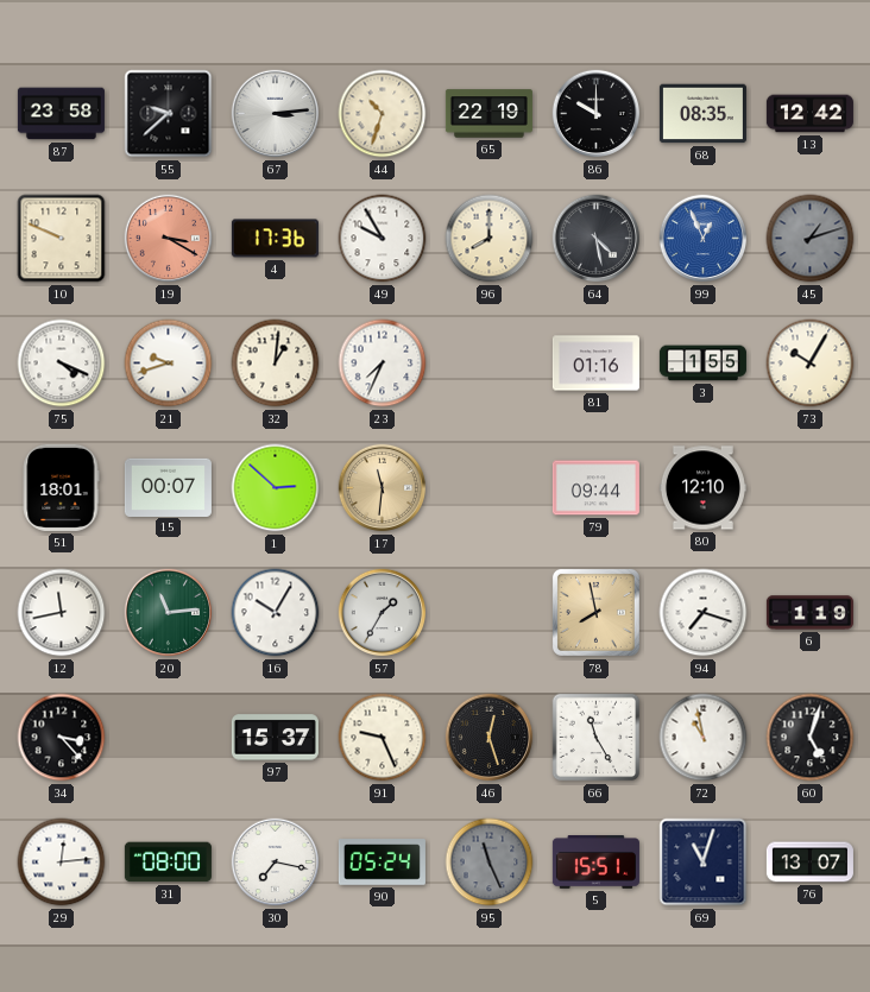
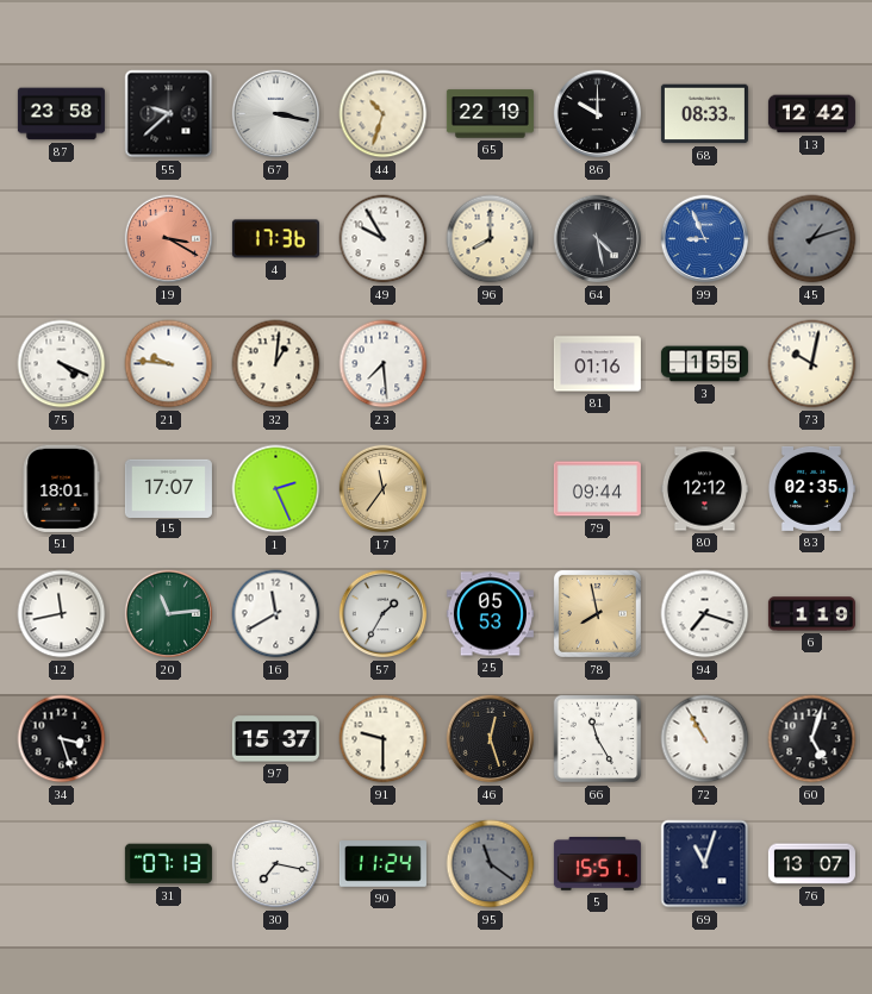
67: 3:14 -> 3:17
68: 08:35 -> 08:33
10: 9:49 -> none
99: 12:56 -> 8:56
21: 9:42 -> 9:46
23: 7:34 -> 7:29
73: 10:05 -> 10:02
15: 00:07 -> 17:07
1: 2:52 -> 2:26
17: 11:31 -> 11:36
80: 12:10 -> 12:12
83: none -> 02:35
16: 10:05 -> 11:40
25: none -> 05:53
34: 3:23 -> 3:27
91: 9:26 -> 9:30
72: 10:58 -> 10:55
29: 12:14 -> none
31: 08:00 -> 07:13
90: 05:24 -> 11:24
95: 11:26 -> 11:21
